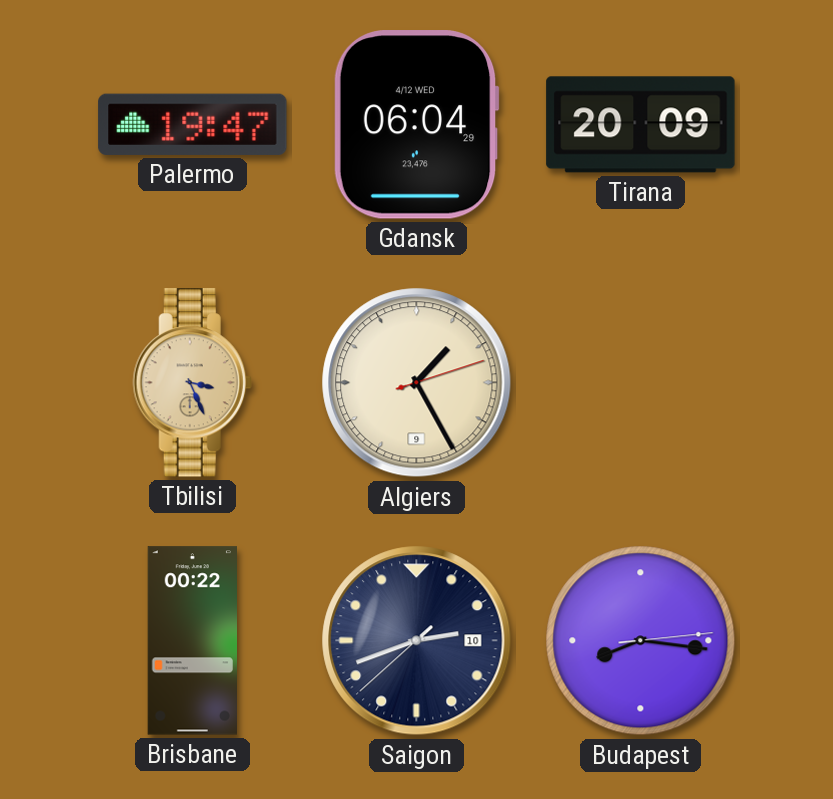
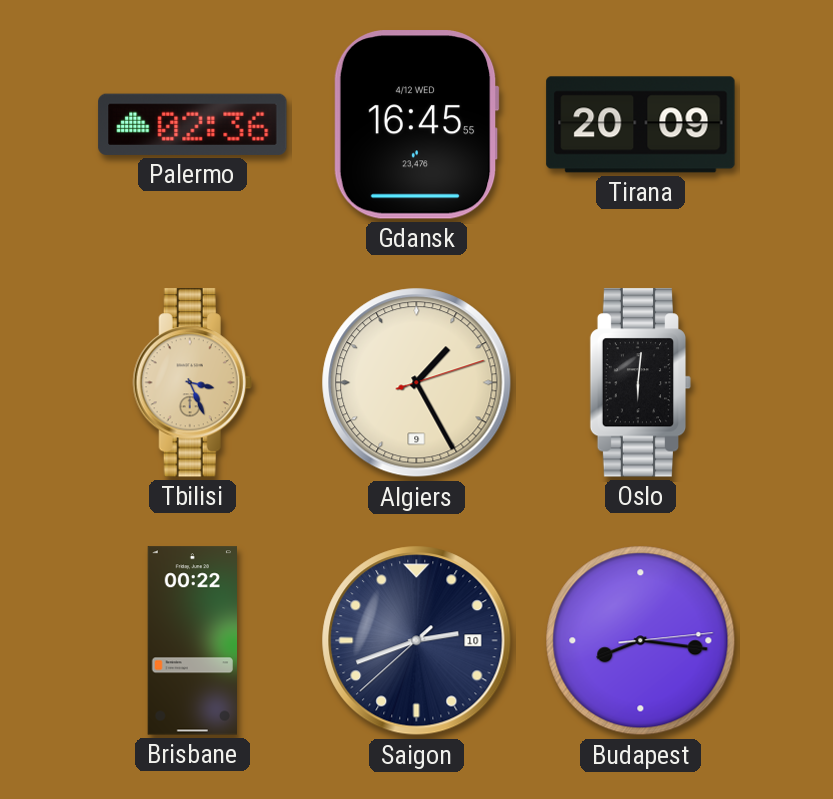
Palermo: 19:47 -> 02:36
Gdansk: 06:04 -> 16:45
Oslo: none -> 6:01
